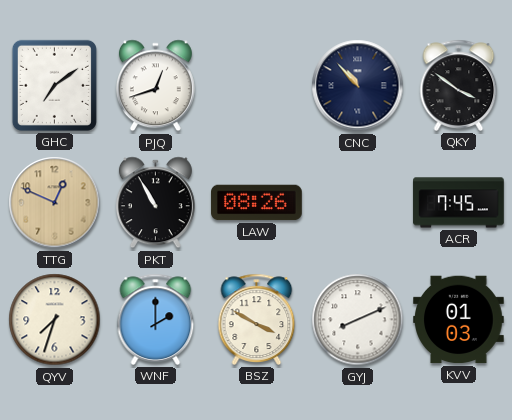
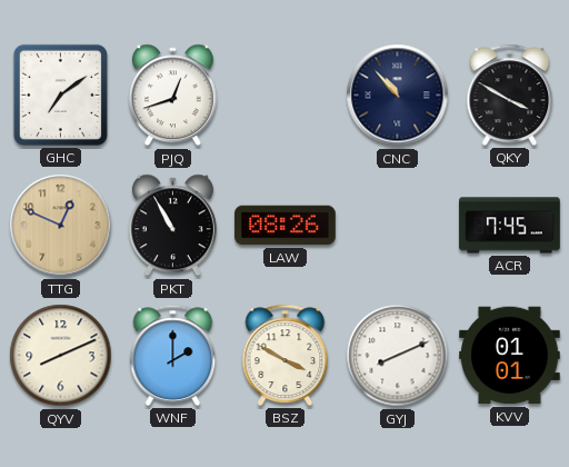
QKY: 3:51 -> 3:50
QYV: 7:33 -> 8:11
KVV: 01:03 -> 01:01
